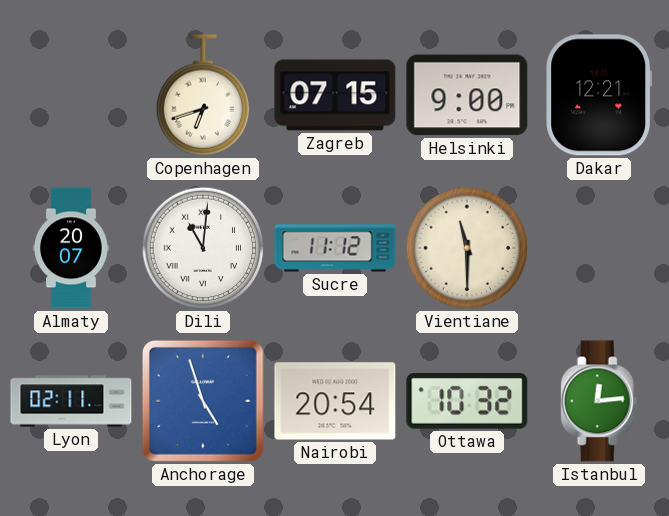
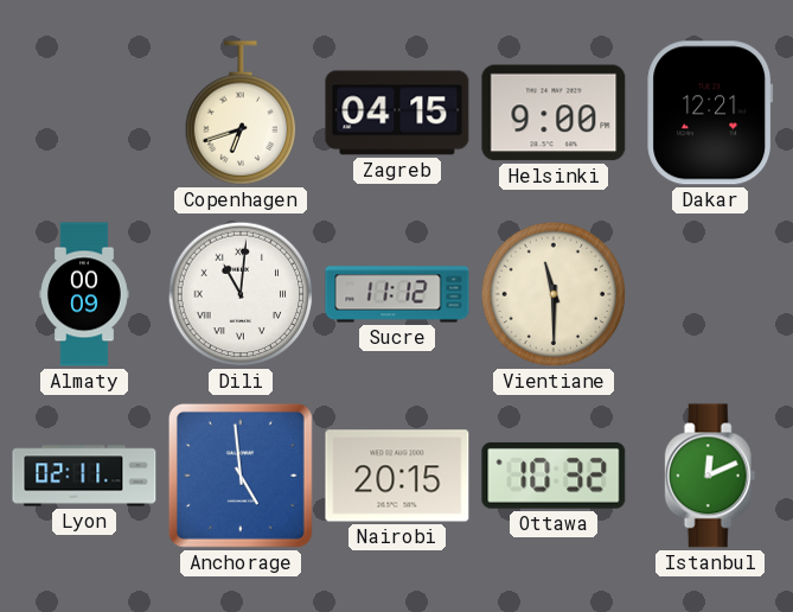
Zagreb: 07:15 -> 04:15
Almaty: 20:07 -> 00:09
Anchorage: 4:57 -> 4:59
Nairobi: 20:54 -> 20:15
Istanbul: 12:14 -> 12:11
